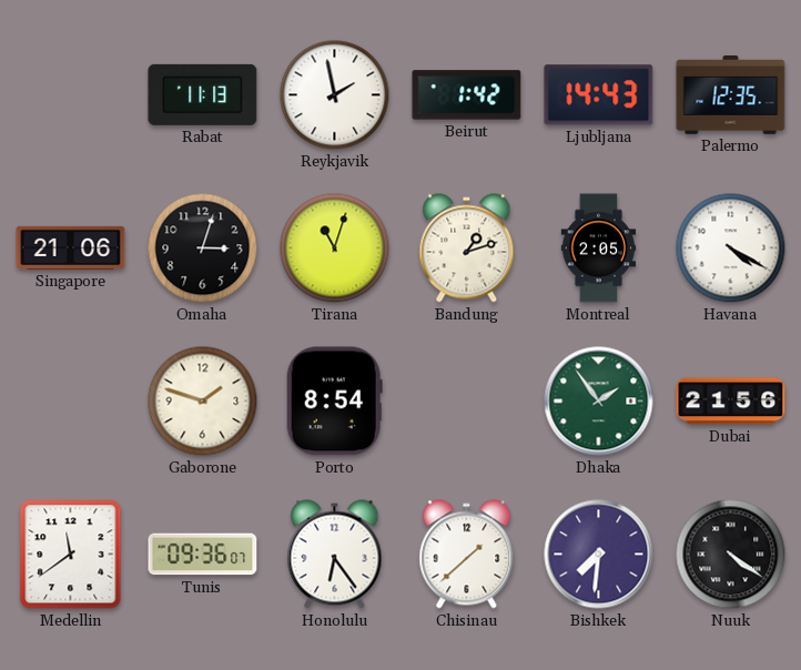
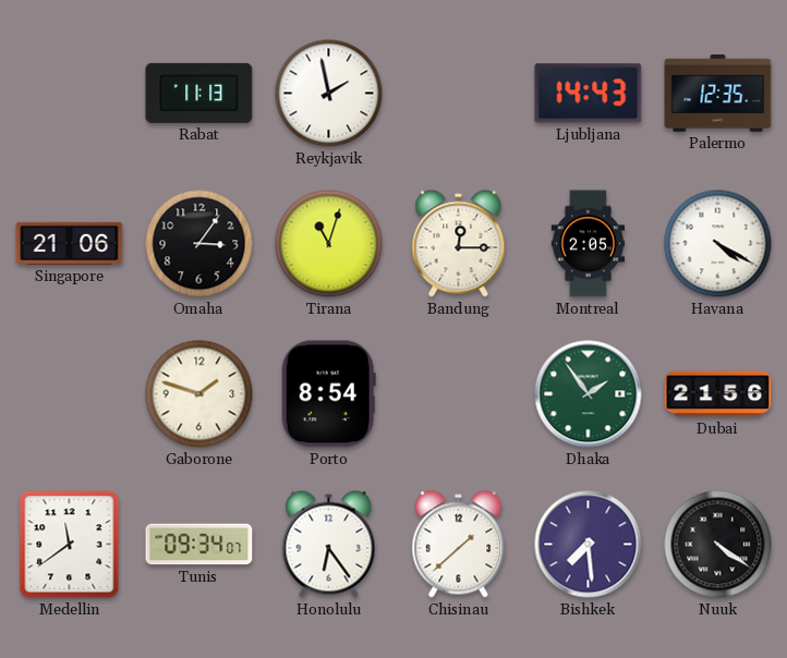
Beirut: 1:42 -> none
Omaha: 3:03 -> 3:06
Bandung: 1:12 -> 12:15
Tunis: 09:36 -> 09:34
Bishkek: 7:31 -> 7:29
